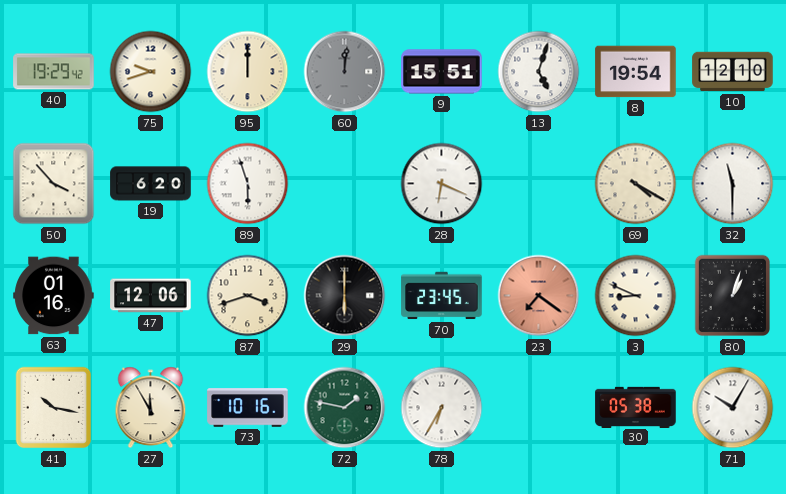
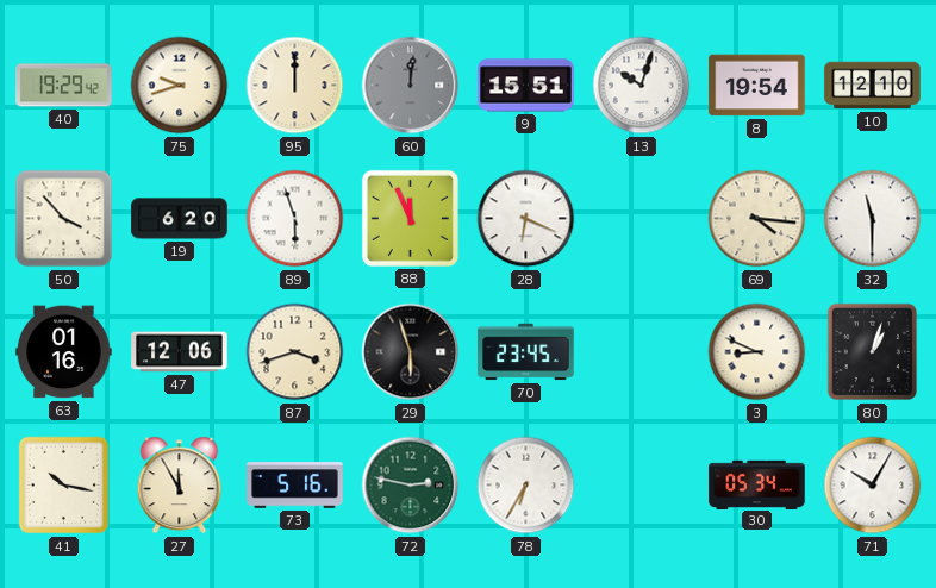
13: 5:03 -> 10:03
88: none -> 11:56
69: 4:20 -> 4:16
29: 6:00 -> 5:57
23: 7:21 -> none
73: 10:16 -> 5:16
72: 1:47 -> 2:47
30: 05:38 -> 05:34
